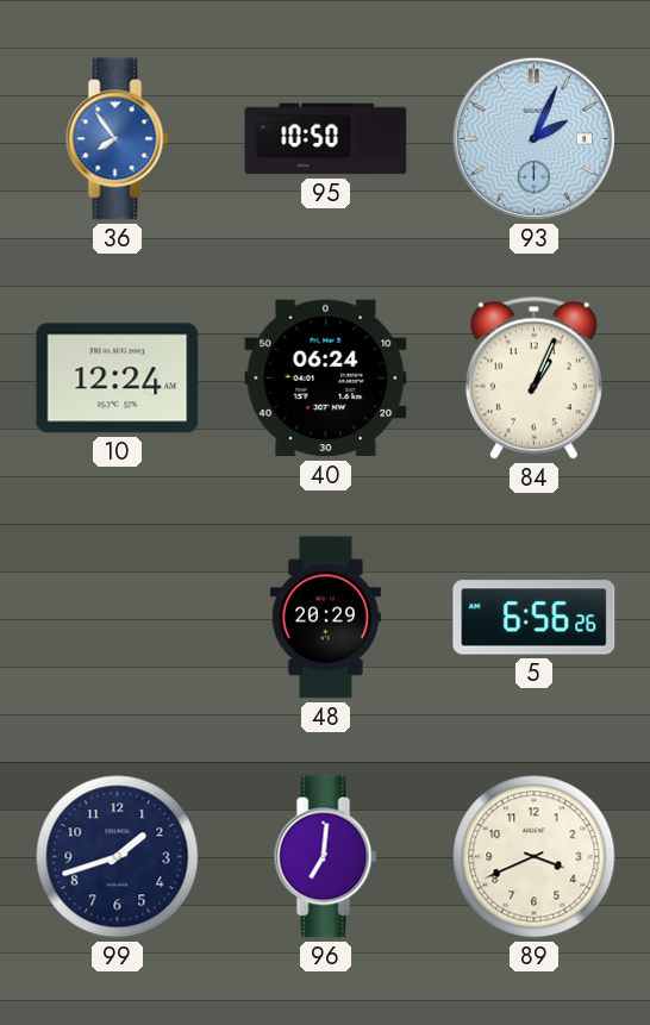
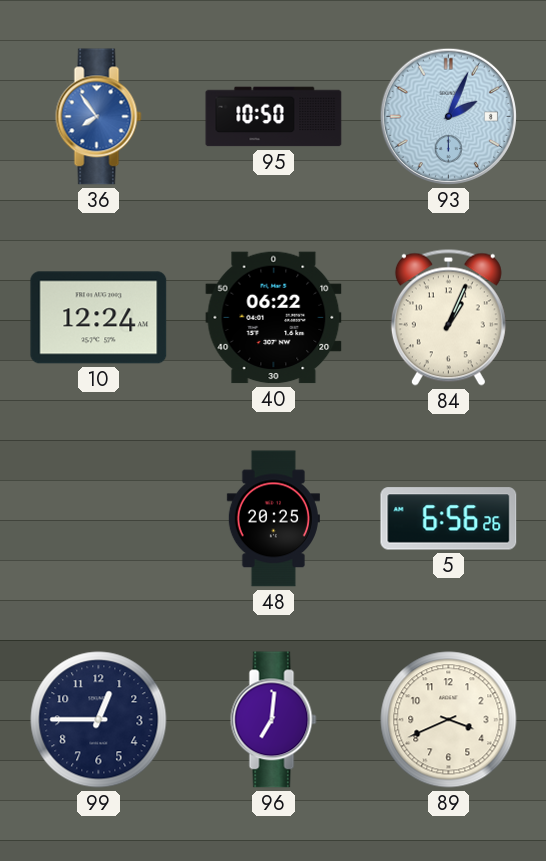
40: 06:24 -> 06:22
48: 20:29 -> 20:25
99: 1:42 -> 12:45
